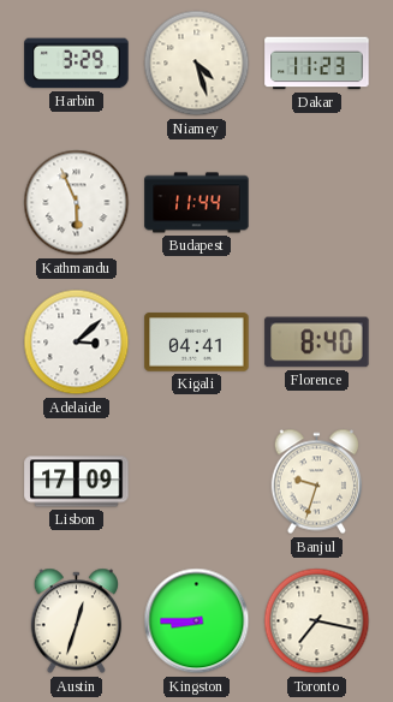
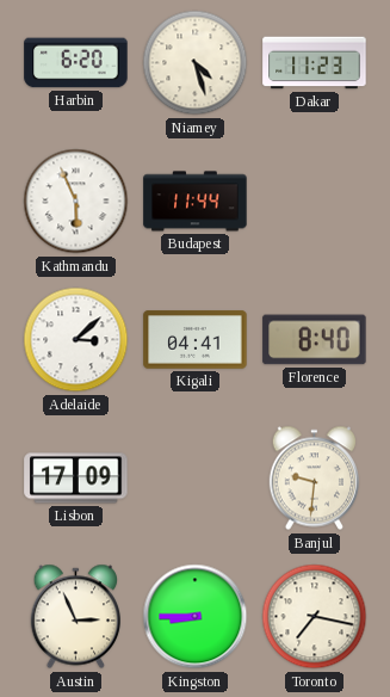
Harbin: 3:29 -> 6:20
Banjul: 9:33 -> 9:31
Austin: 12:33 -> 2:56
